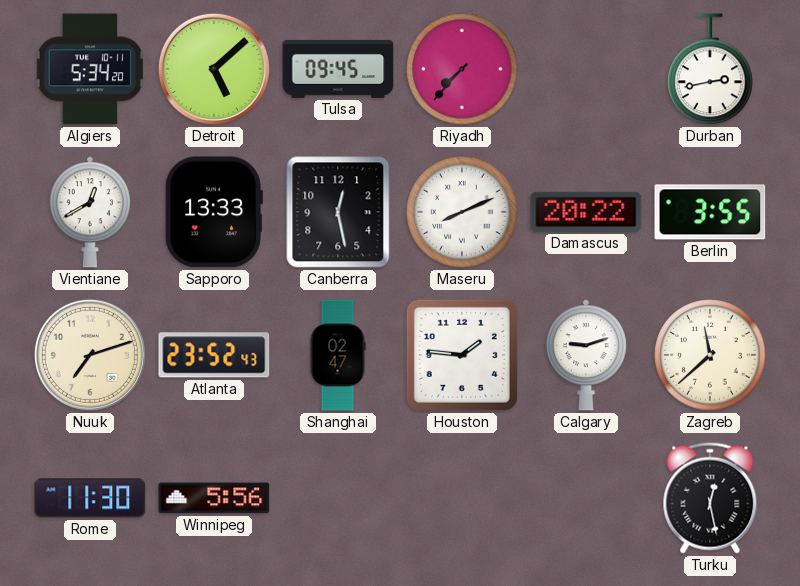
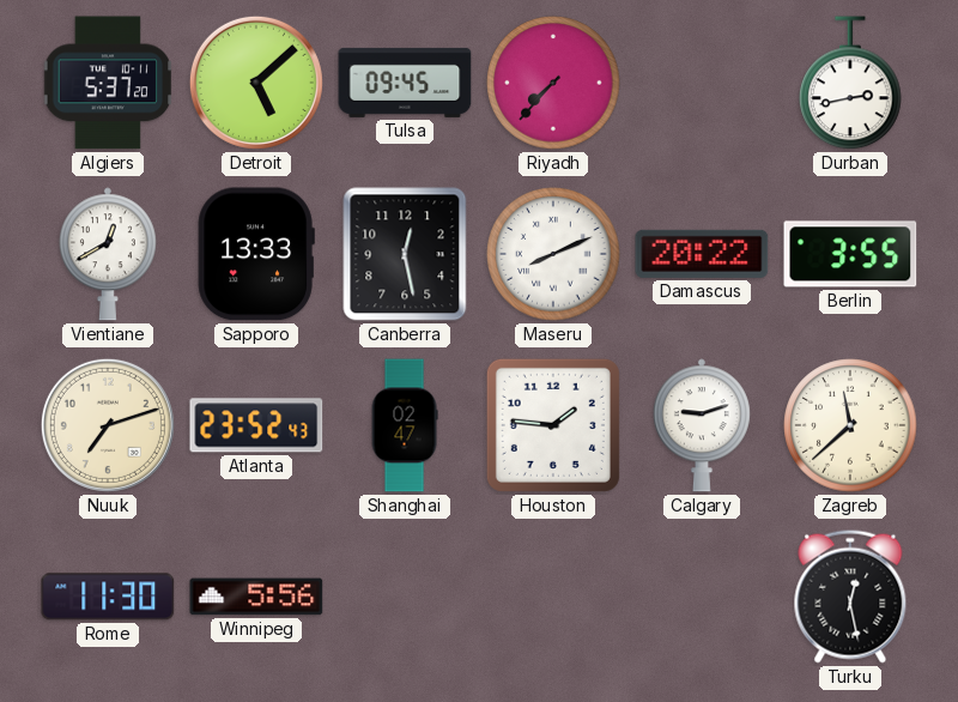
Algiers: 5:34 -> 5:37
